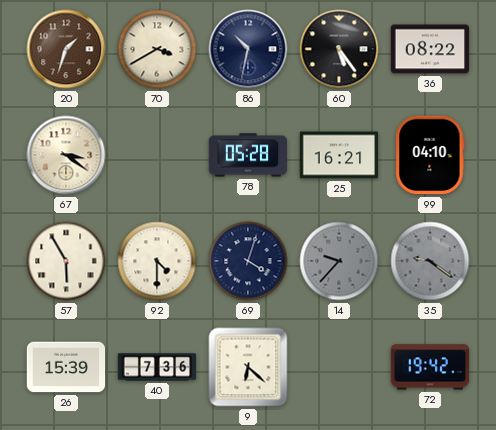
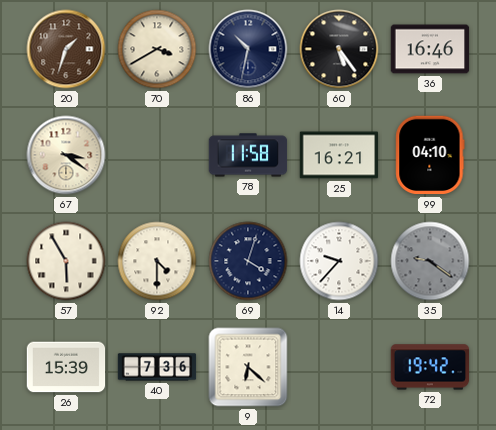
36: 08:22 -> 16:46
78: 05:28 -> 11:58
14 dial: grey -> white
